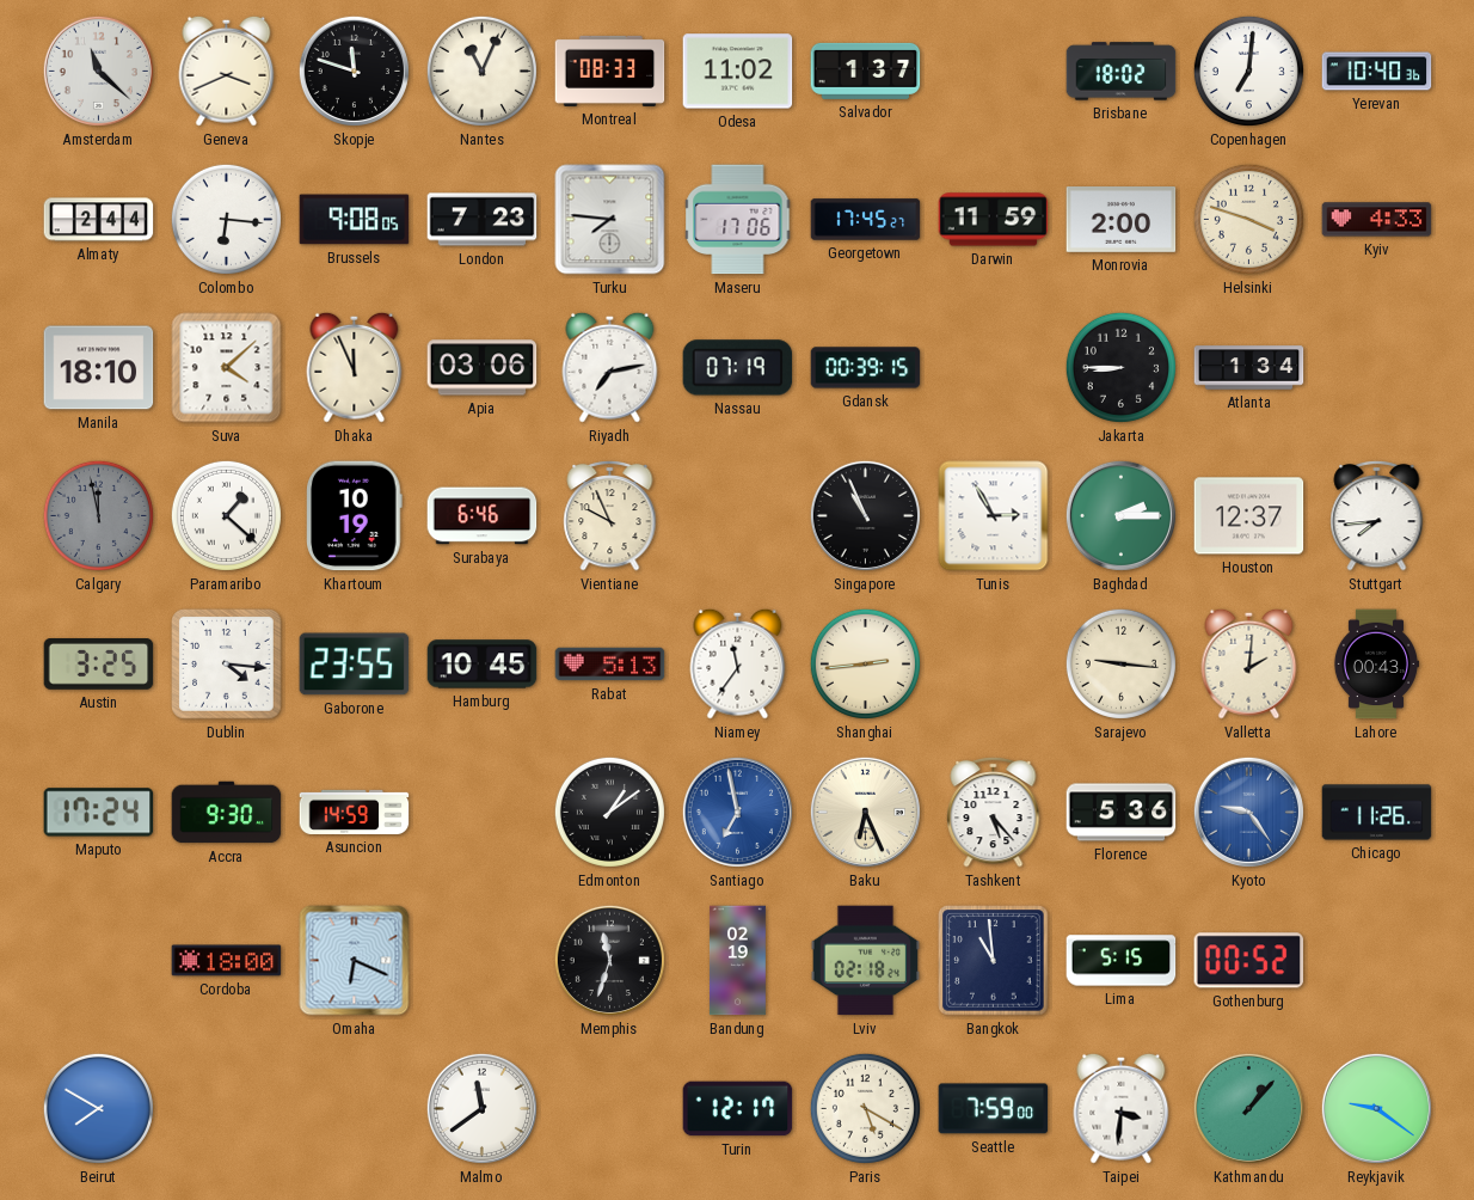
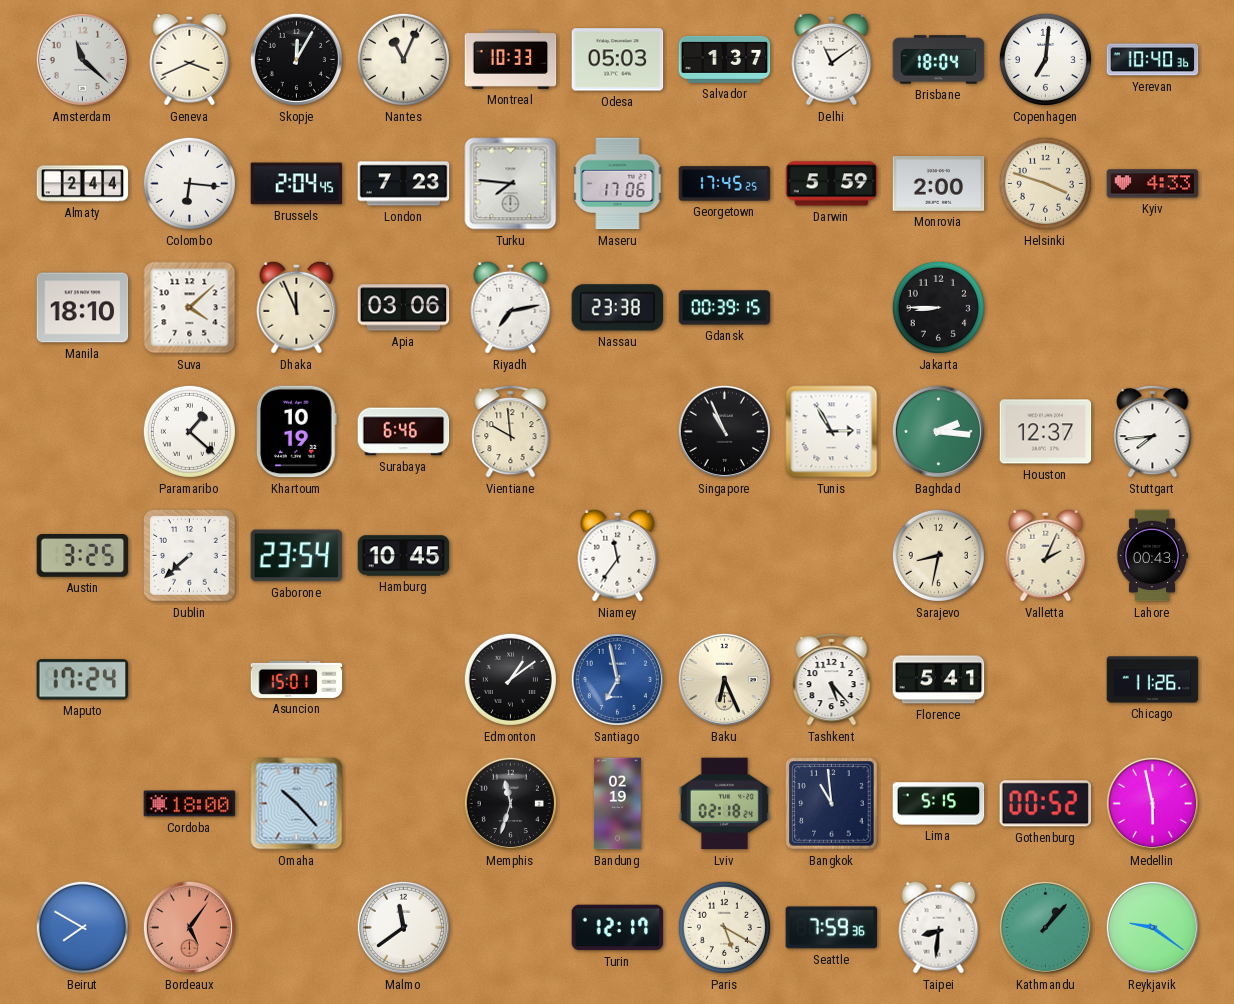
Skopje: 11:48 -> 12:05
Montreal: 08:33 -> 10:33
Odesa: 11:02 -> 05:03
Delhi: none -> 11:09
Brisbane: 18:02 -> 18:04
Brussels: 9:08 -> 2:04
Georgetown: 17:45:27 -> 17:45:25
Darwin: 11:59 -> 5:59
Nassau: 07:19 -> 23:38
Atlanta: 1:34 -> none
Calgary: 11:58 -> none
Vientiane: 9:56 -> 9:59
Baghdad: 2:15 -> 2:16
Dublin: 4:16 -> 7:38
Gaborone: 23:55 -> 23:54
Rabat: 5:13 -> none
Shanghai: 2:44 -> none
Sarajevo: 9:16 -> 8:32
Valletta: 2:01 -> 2:04
Accra: 9:30 -> none
Asuncion: 14:59 -> 15:01
Florence: 5:36 -> 5:41
Kyoto: 9:24 -> none
Omaha: 6:19 -> 10:23
Medellin: none -> 5:58
Bordeaux: none -> 5:06
Seattle: 7:59:00 -> 7:59:36
Taipei: 3:31 -> 8:31
